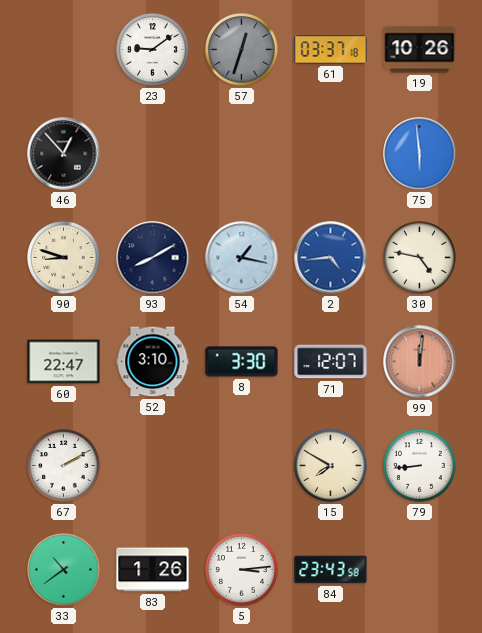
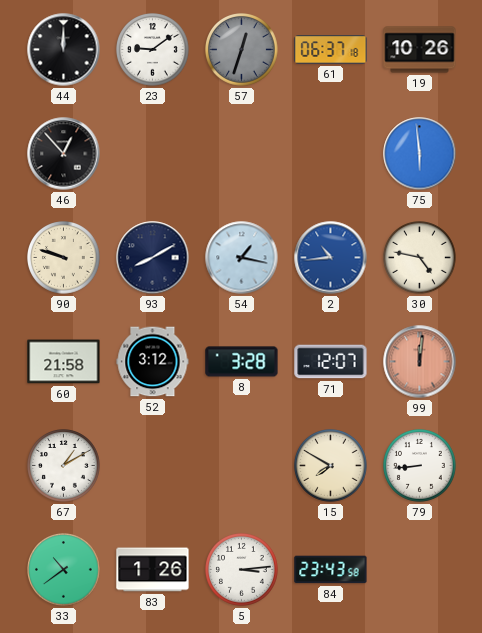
44: none -> 12:00
61: 03:37 -> 06:37
90: 8:48 -> 9:48
2: 4:44 -> 10:44
60: 22:47 -> 21:58
52: 3:10 -> 3:12
8: 3:30 -> 3:28
67: 2:10 -> 1:10
